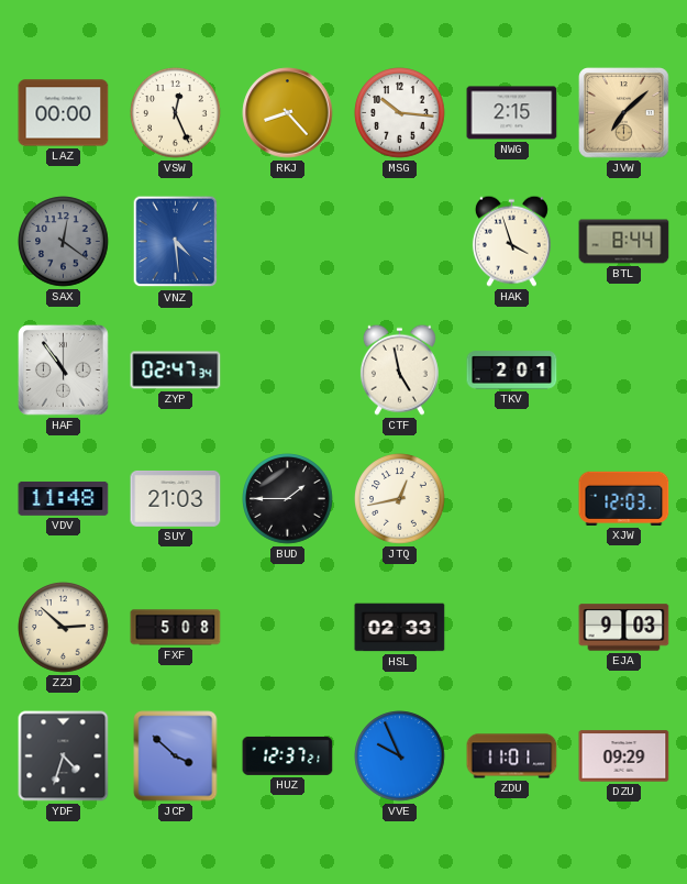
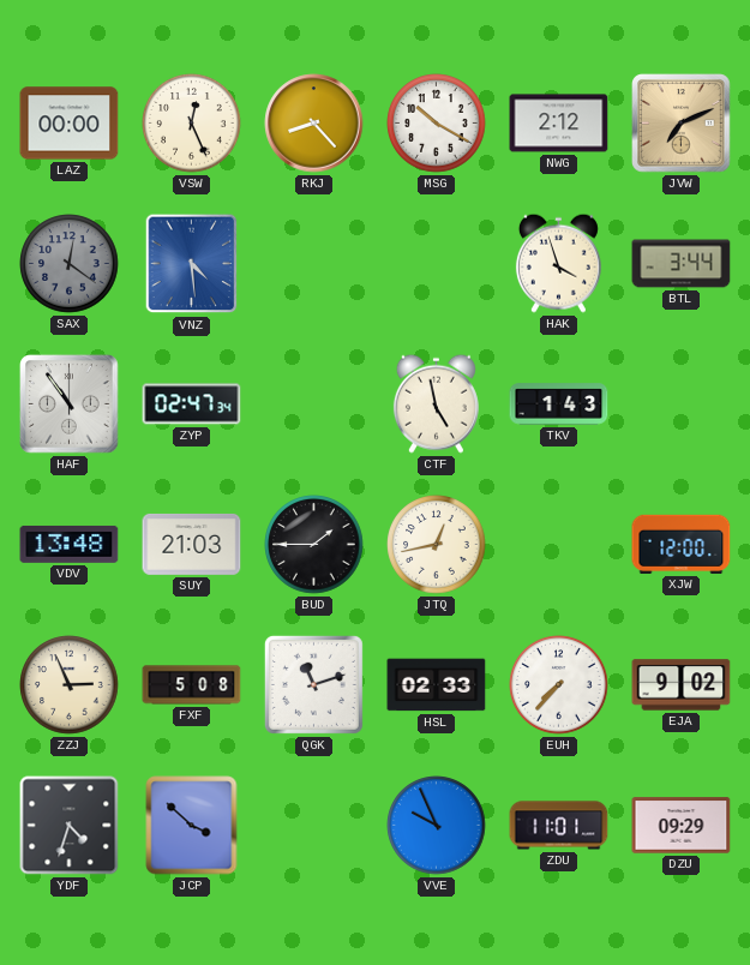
MSG: 10:16 -> 10:20
NWG: 2:15 -> 2:12
JVW: 7:08 -> 7:11
BTL: 8:44 -> 3:44
TKV: 2:01 -> 1:43
VDV: 11:48 -> 13:48
XJW: 12:03 -> 12:00
ZZJ: 2:52 -> 2:56
QGK: none -> 11:12
EUH: none -> 7:37
EJA: 9:03 -> 9:02
HUZ: 12:37 -> none
